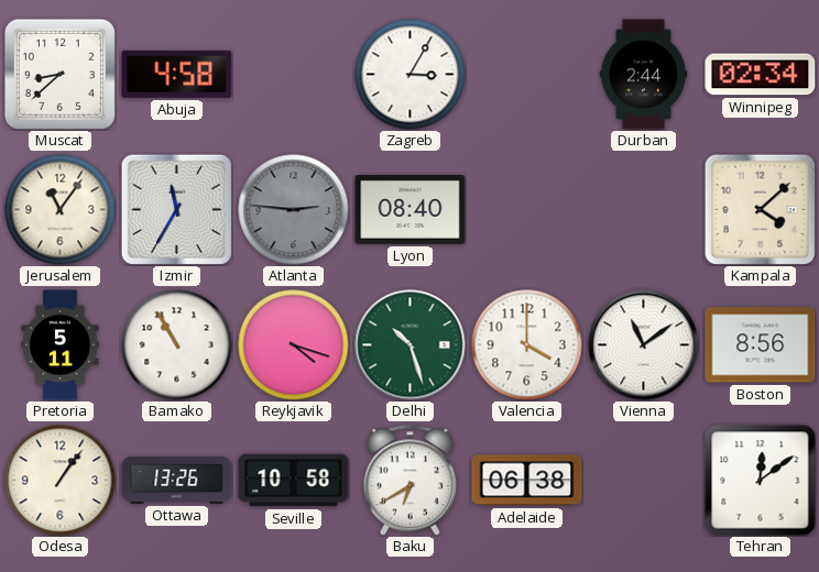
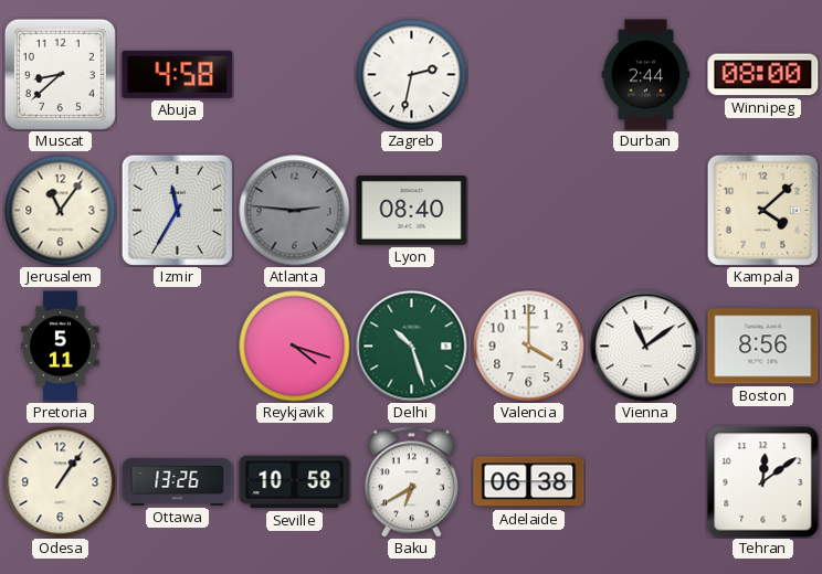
Zagreb: 3:05 -> 2:32
Winnipeg: 02:34 -> 08:00
Bamako: 10:55 -> none
